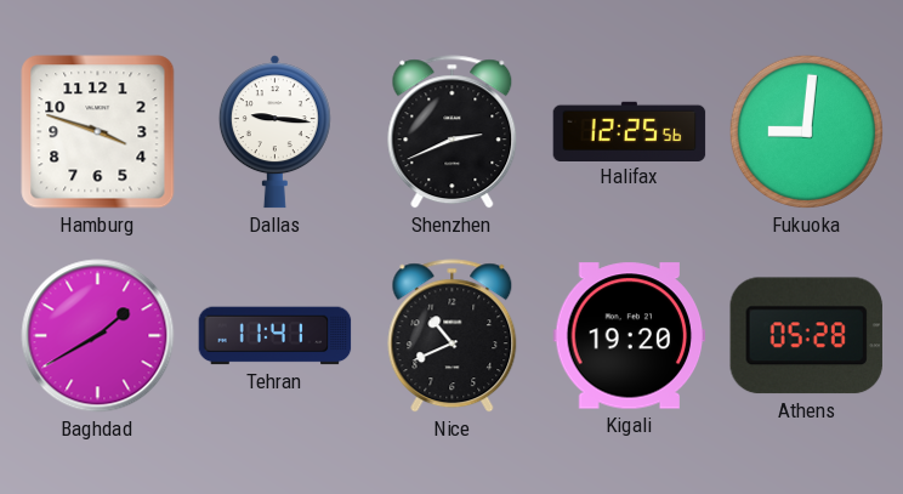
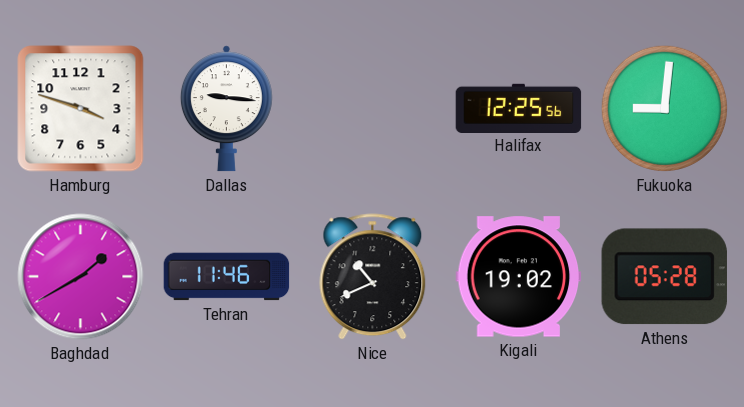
Shenzhen: 2:41 -> none
Tehran: 11:41 -> 11:46
Kigali: 19:20 -> 19:02
